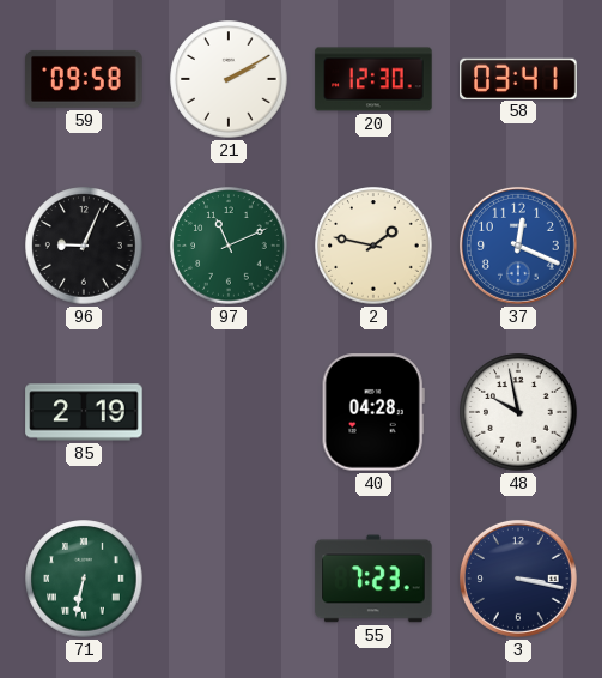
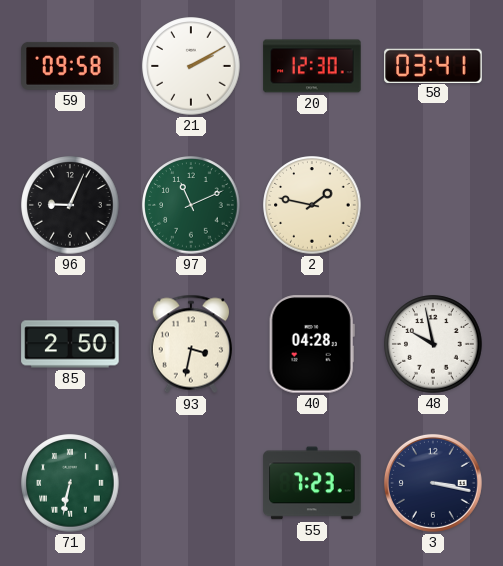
37: 12:19 -> none
85: 2:19 -> 2:50
93: none -> 3:32
